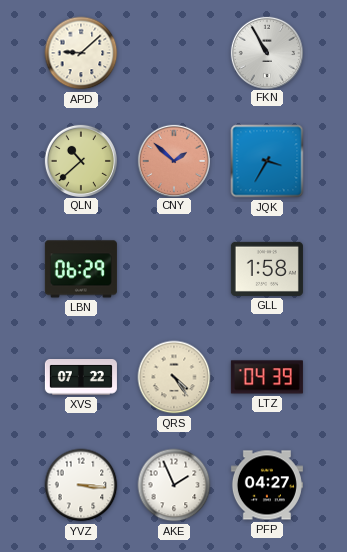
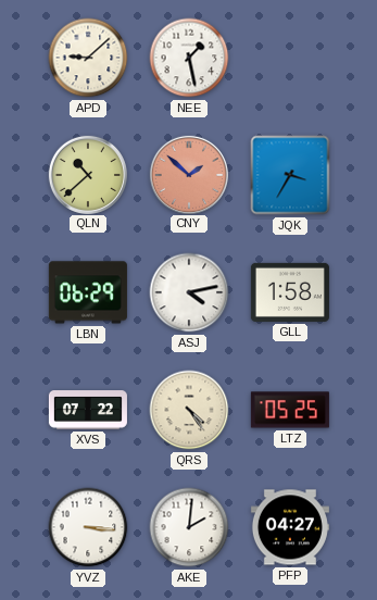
NEE: none -> 1:28
FKN: 10:55 -> none
ASJ: none -> 4:13
LTZ: 04:39 -> 05:25
AKE: 1:56 -> 2:01
